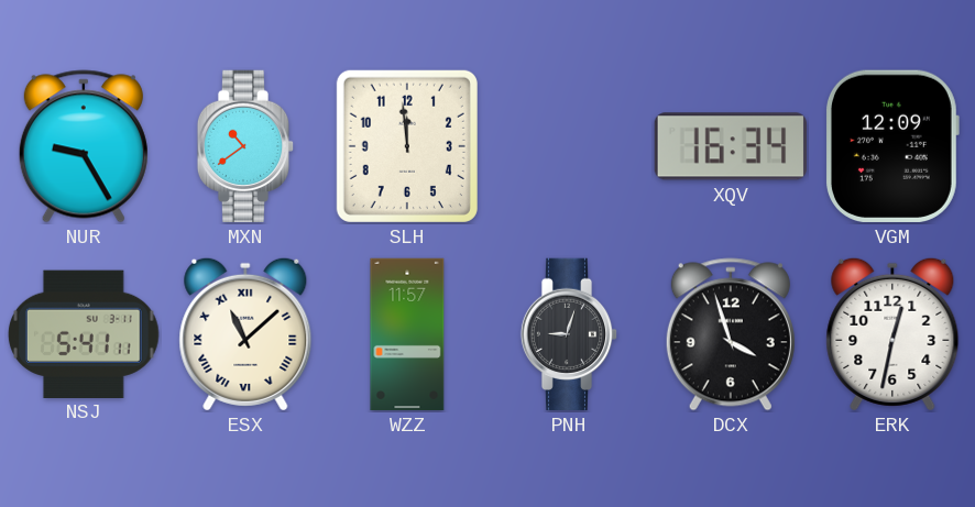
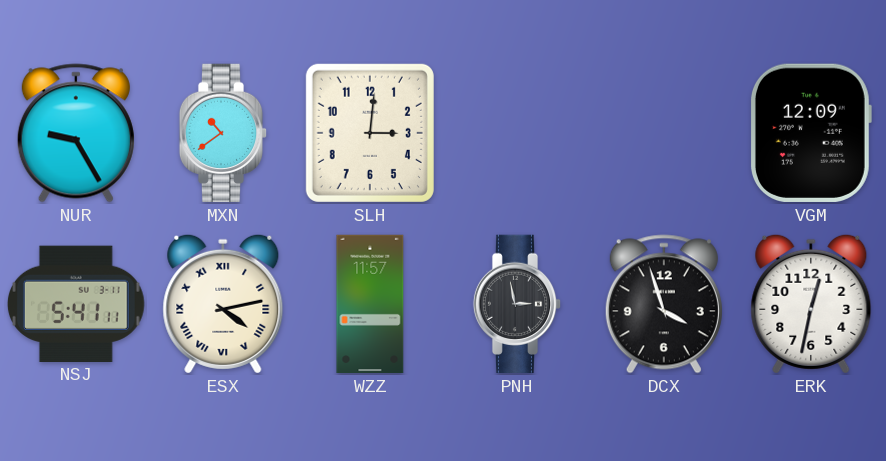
SLH: 11:59 -> 3:01
XQV: 16:34 -> none
ESX: 11:08 -> 4:13
PNH: 9:03 -> 2:58
